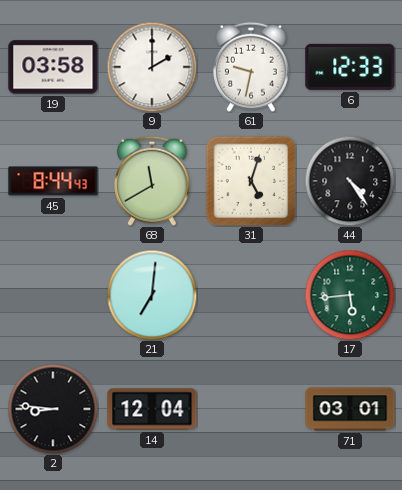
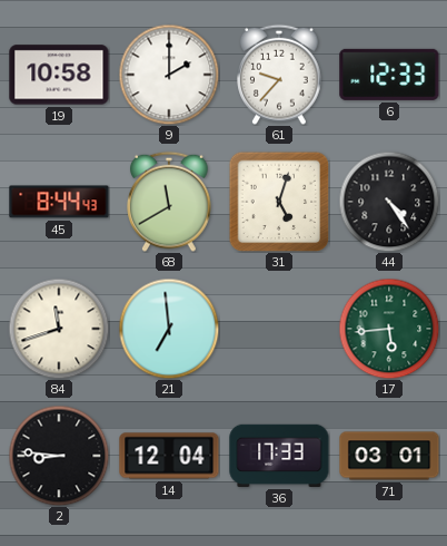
19: 03:58 -> 10:58
61: 9:32 -> 9:37
84: none -> 11:42
21: 7:01 -> 6:59
36: none -> 17:33
